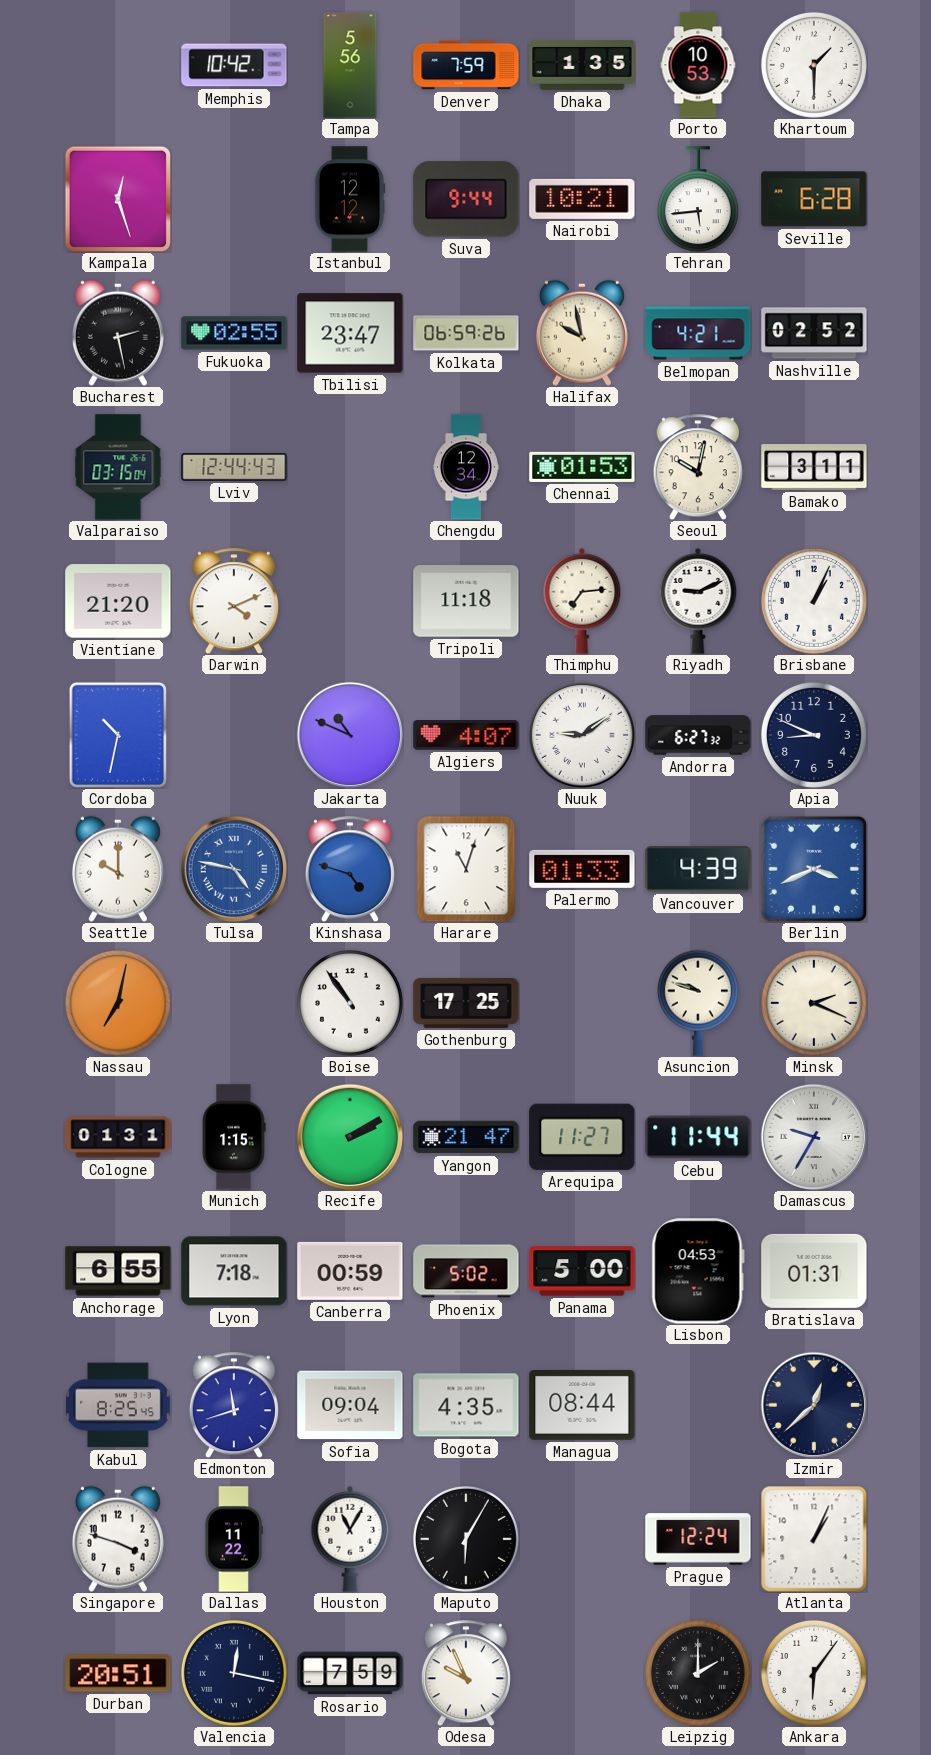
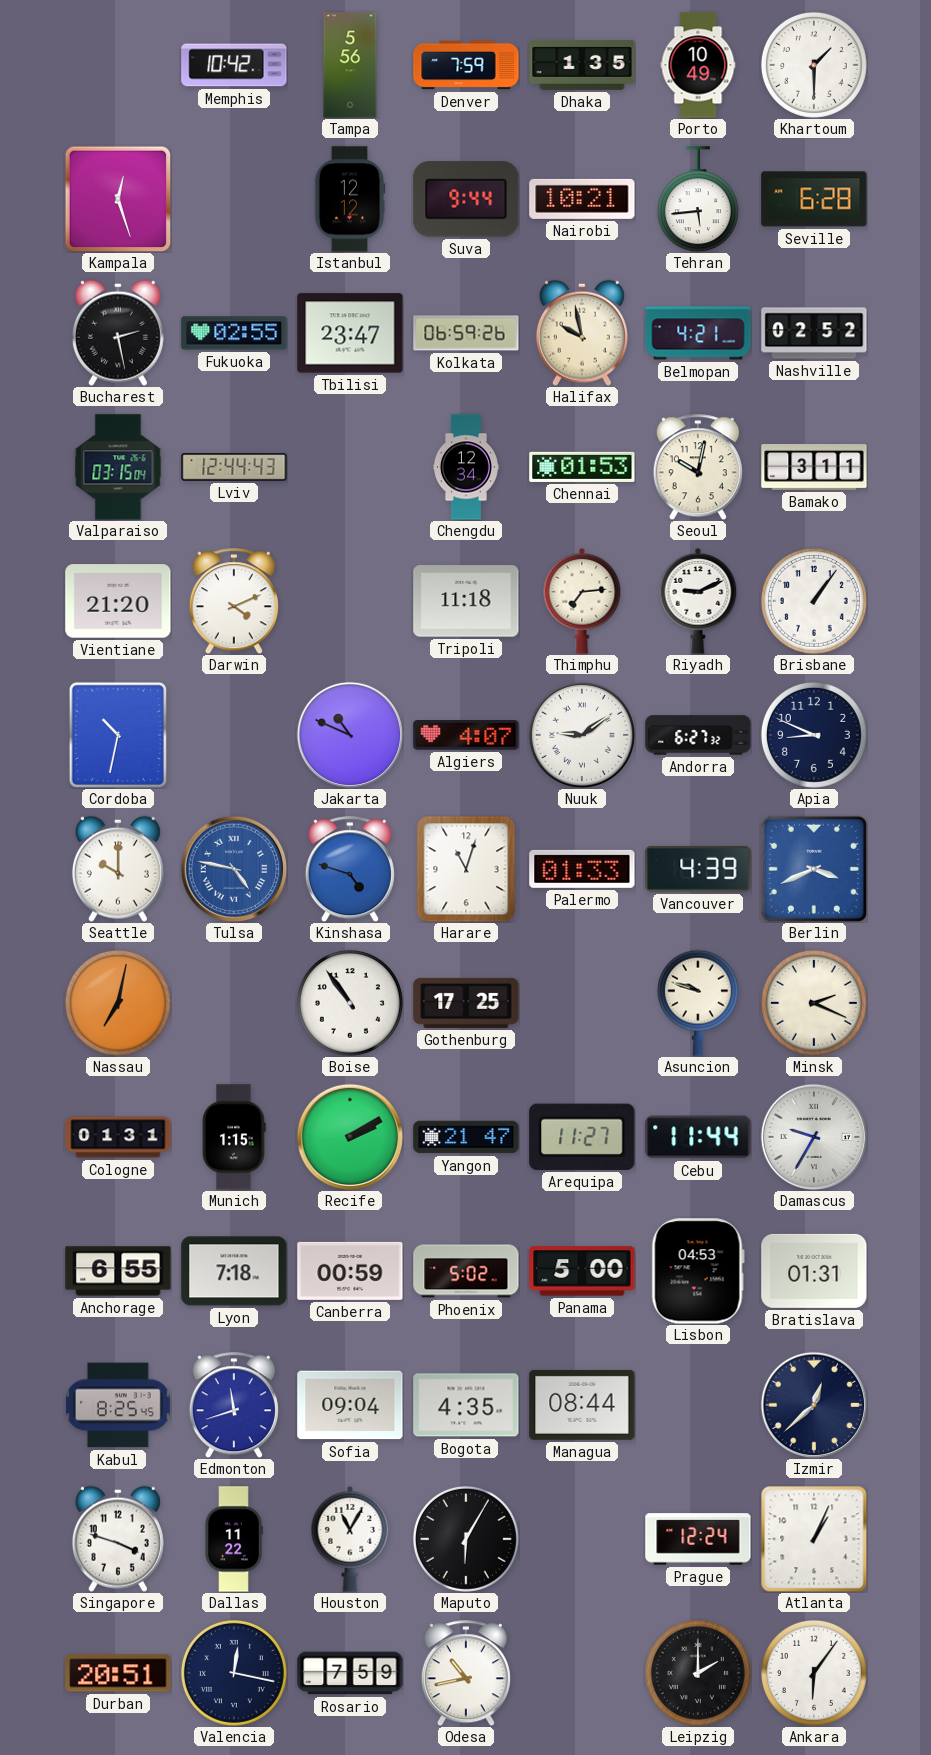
Porto: 10:53 -> 10:49
Brisbane: 1:04 -> 1:06
Odesa: 9:56 -> 10:43
